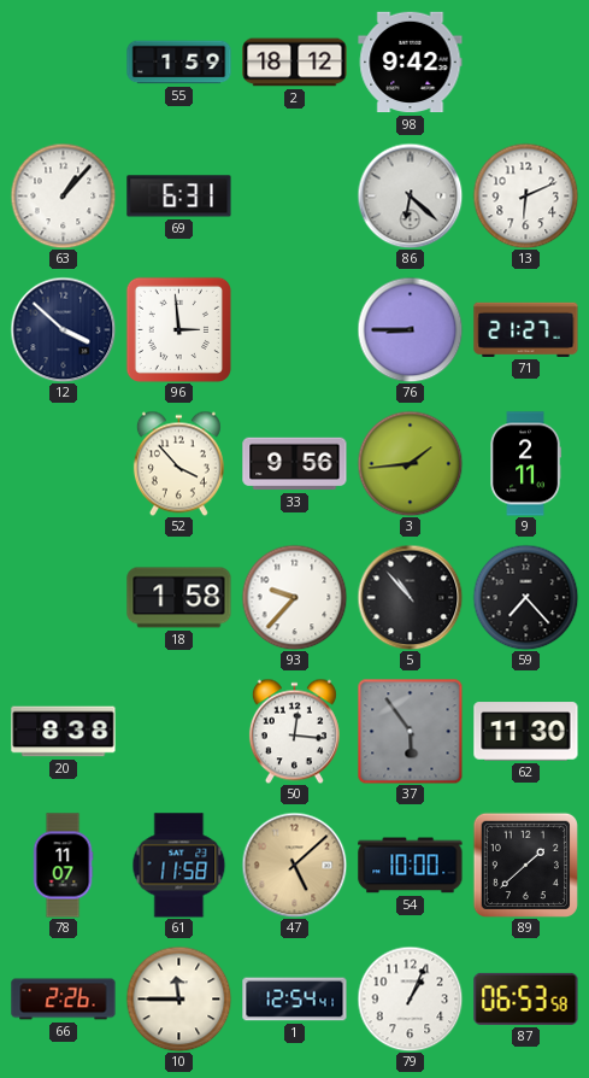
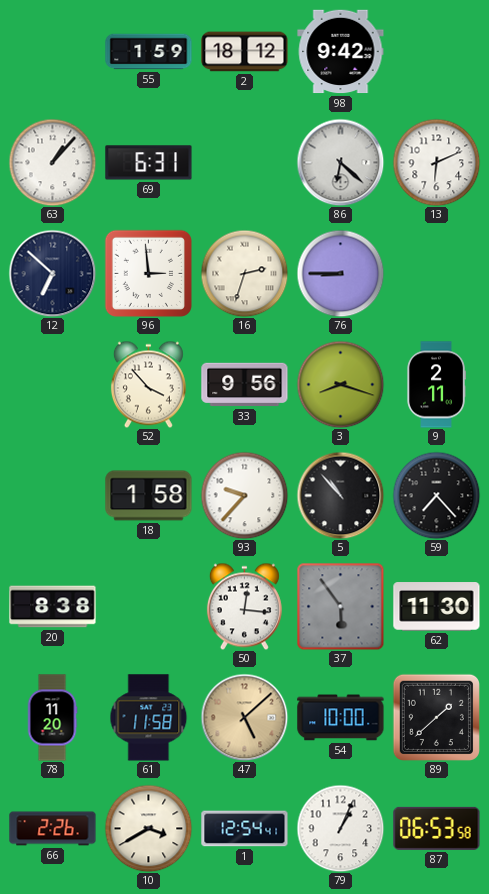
12: 3:52 -> 6:52
16: none -> 2:33
71: 21:27 -> none
3: 1:44 -> 8:18
78: 11:07 -> 11:20
10: 11:45 -> 3:40
